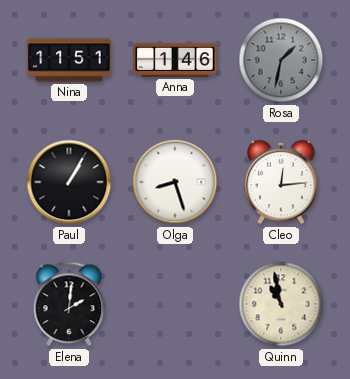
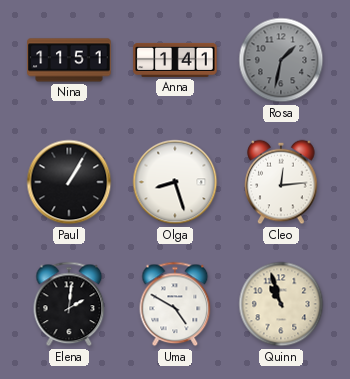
Anna: 1:46 -> 1:41
Uma: none -> 4:50
Quinn: 10:58 -> 10:57
